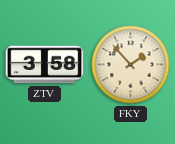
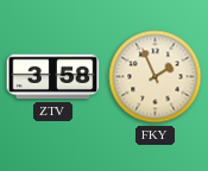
FKY: 1:53 -> 1:56
